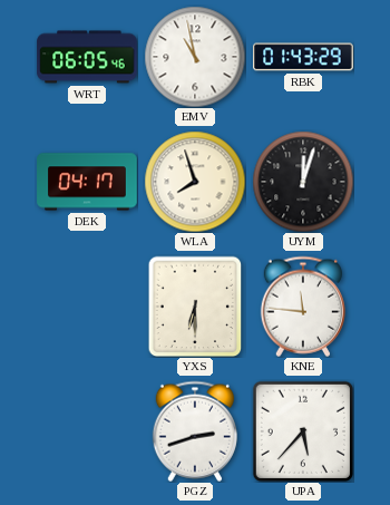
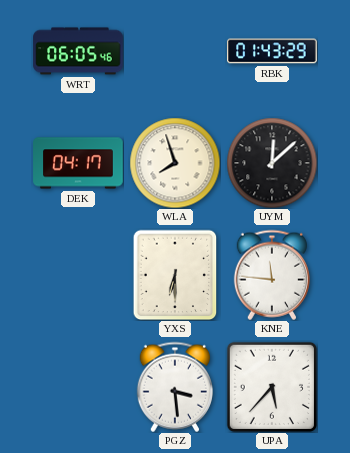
EMV: 10:58 -> none
UYM: 12:03 -> 12:08
PGZ: 2:42 -> 3:29
